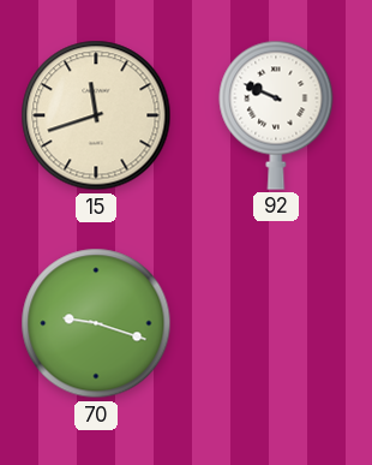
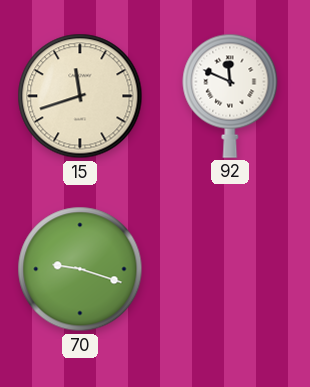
92: 9:49 -> 11:49
